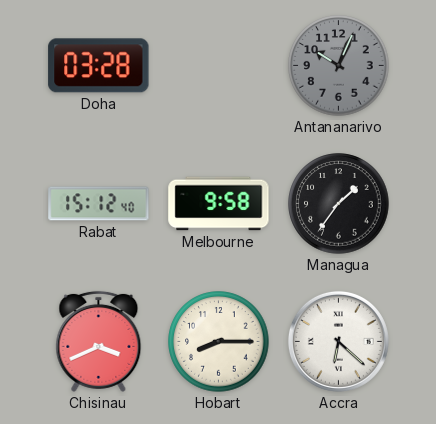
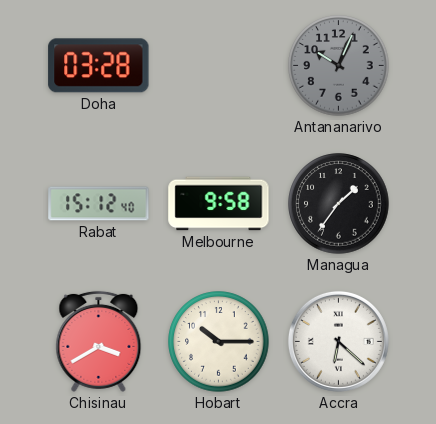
Chisinau: 3:41 -> 3:40
Hobart: 8:15 -> 10:15
